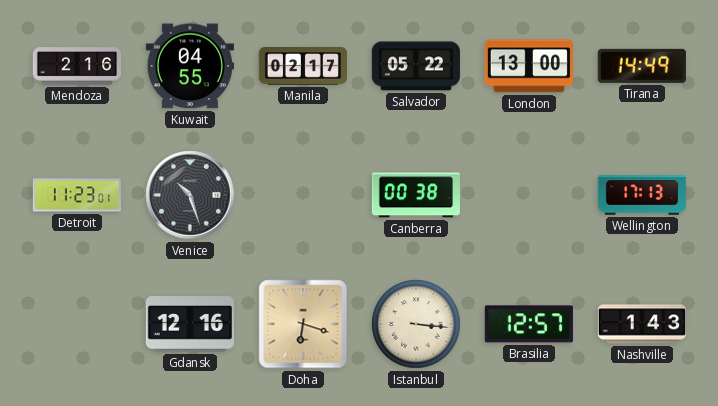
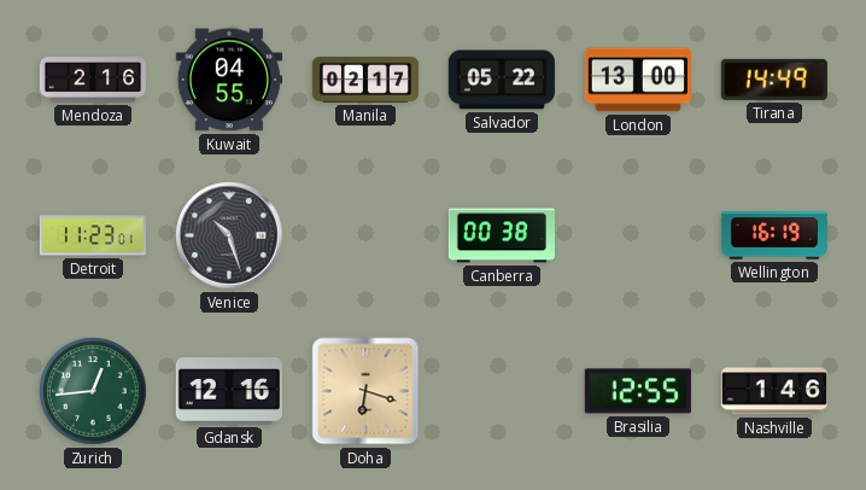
Wellington: 17:13 -> 16:19
Zurich: none -> 12:44
Istanbul: 3:16 -> none
Brasilia: 12:57 -> 12:55
Nashville: 1:43 -> 1:46
